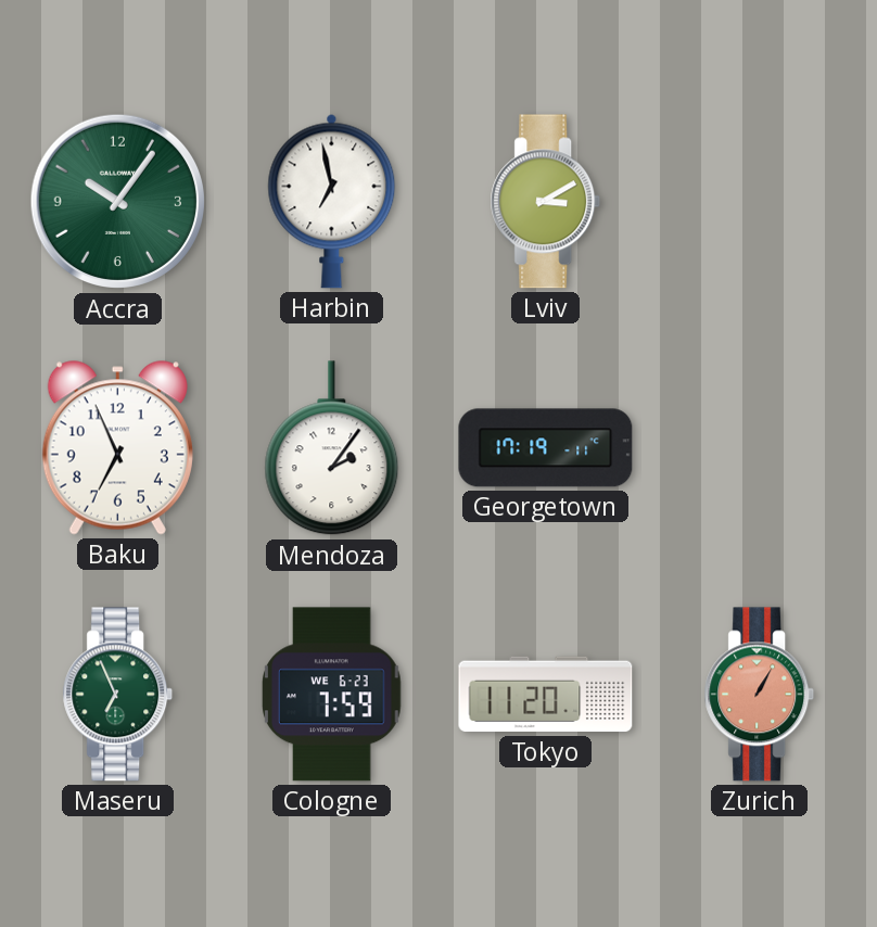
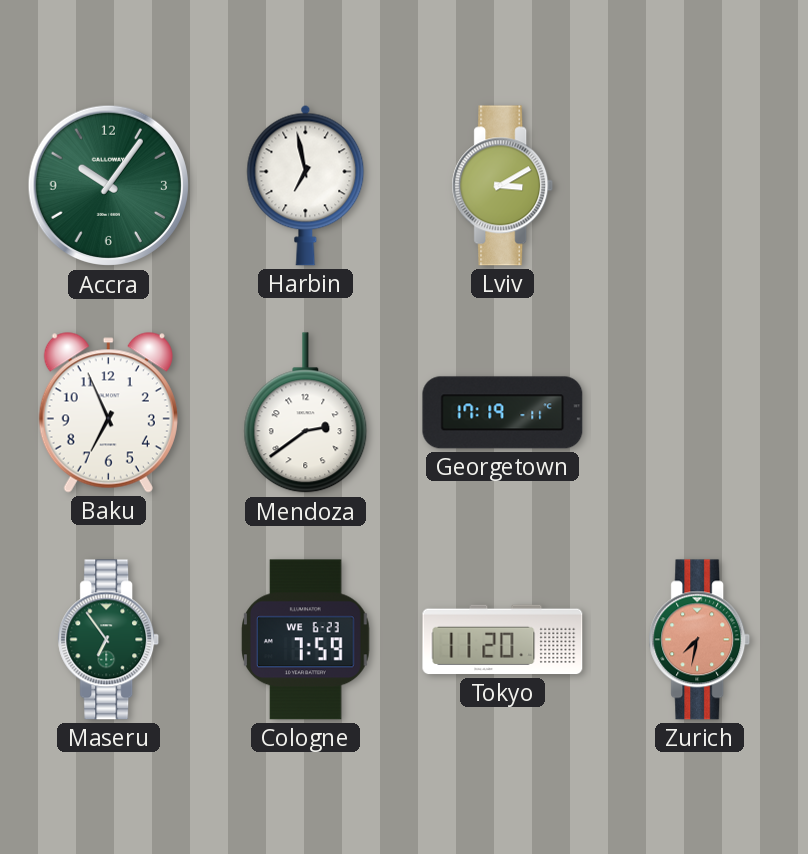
Mendoza: 2:06 -> 2:39
Maseru: 6:56 -> 6:54
Zurich: 1:05 -> 7:32
